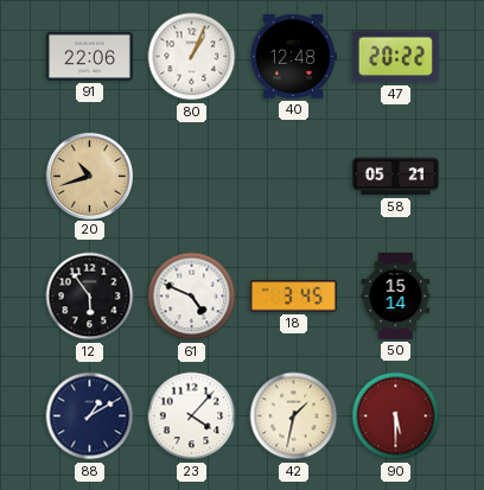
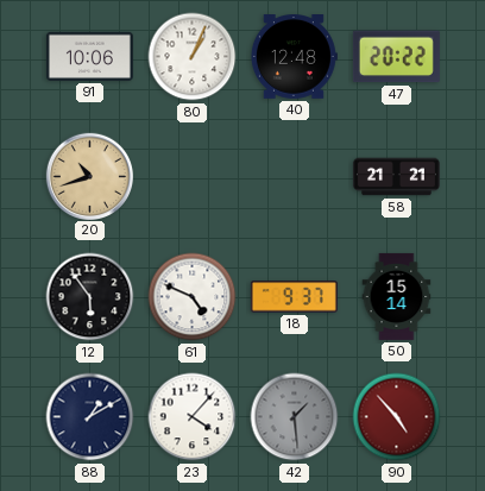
91: 22:06 -> 10:06
58: 05:21 -> 21:21
18: 3:45 -> 9:37
42: 1:32 -> 1:29
42 dial: cream -> grey
90: 5:30 -> 4:53
